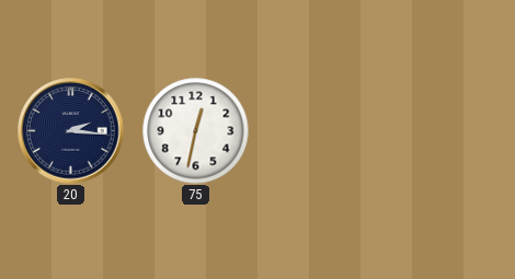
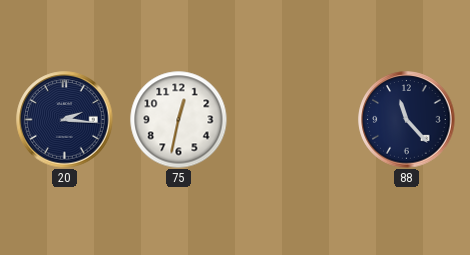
88: none -> 11:23
